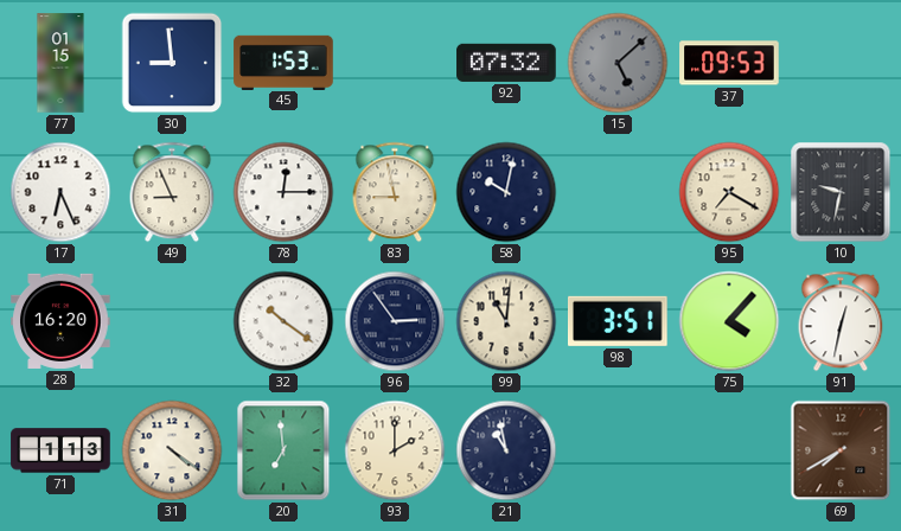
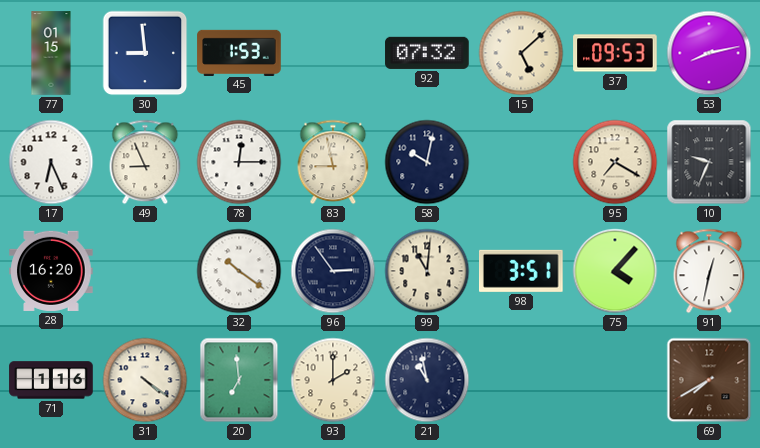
15 dial: grey -> cream
53: none -> 8:13
10: 9:32 -> 9:34
71: 1:13 -> 1:16
